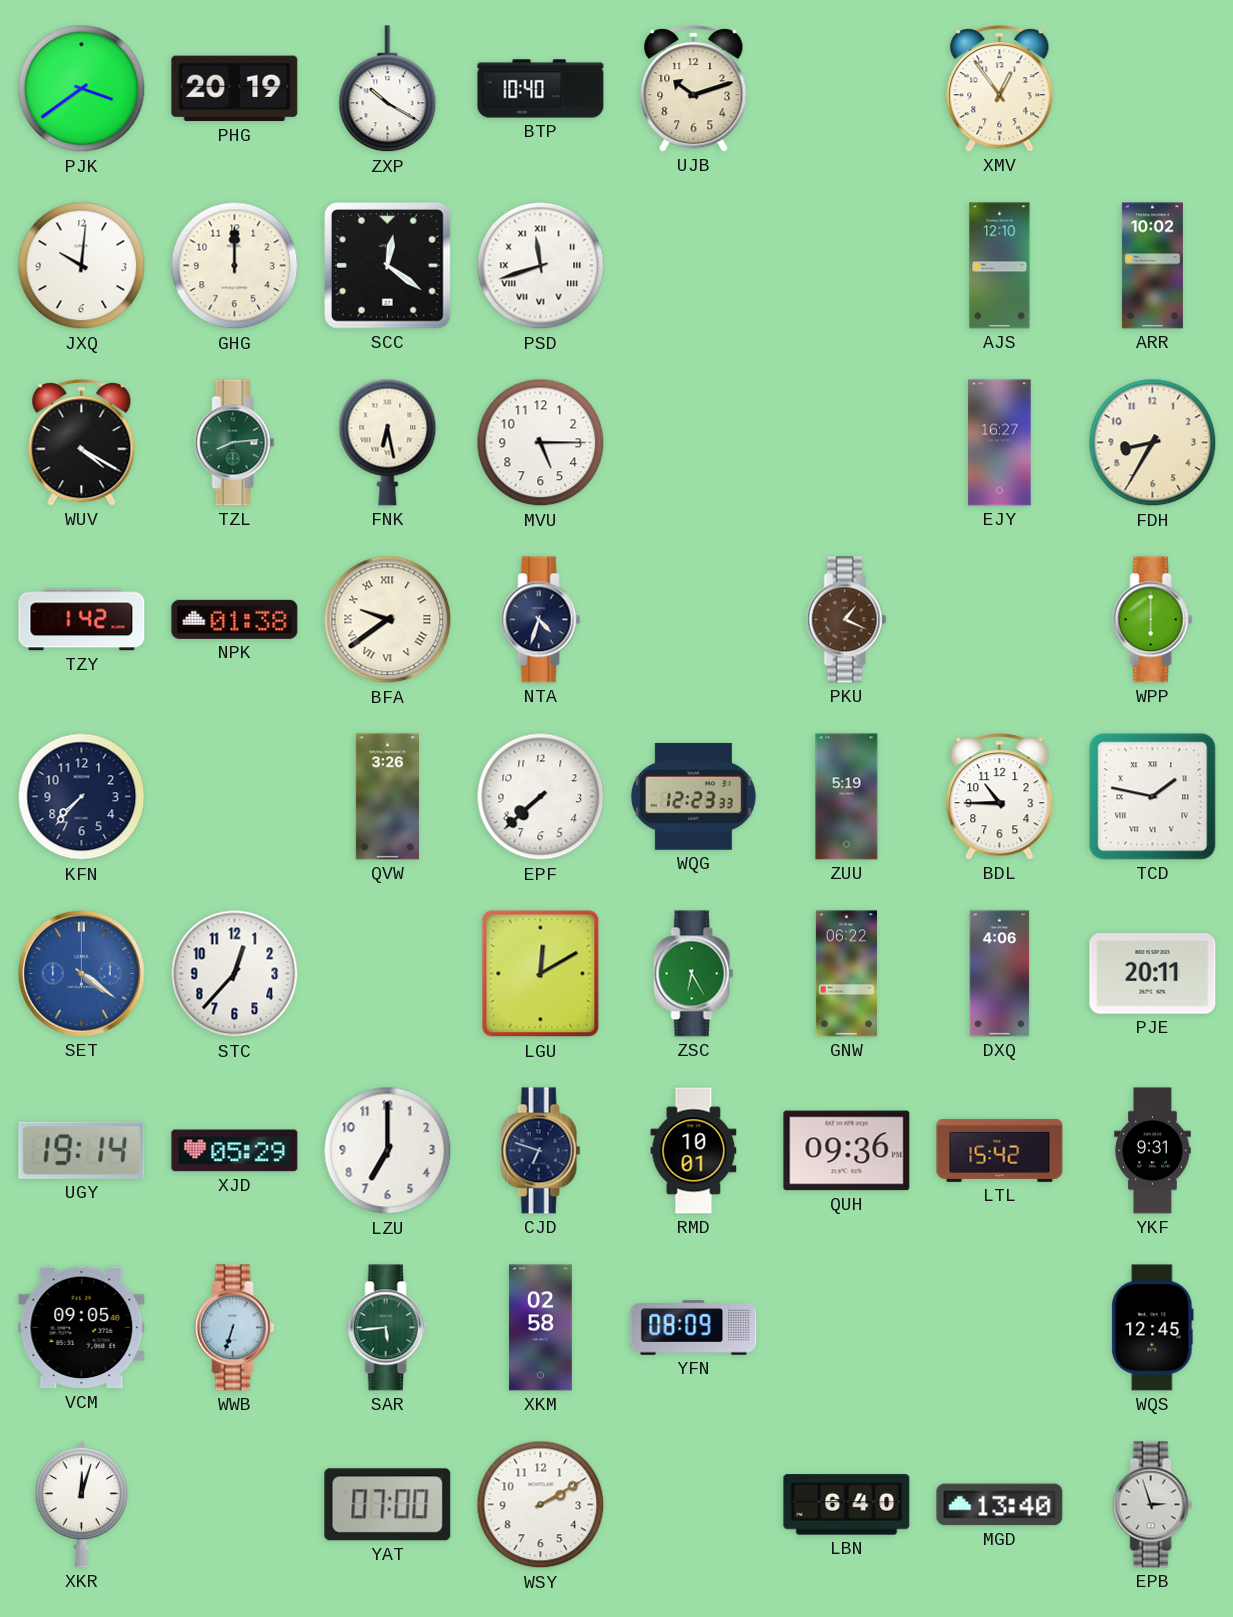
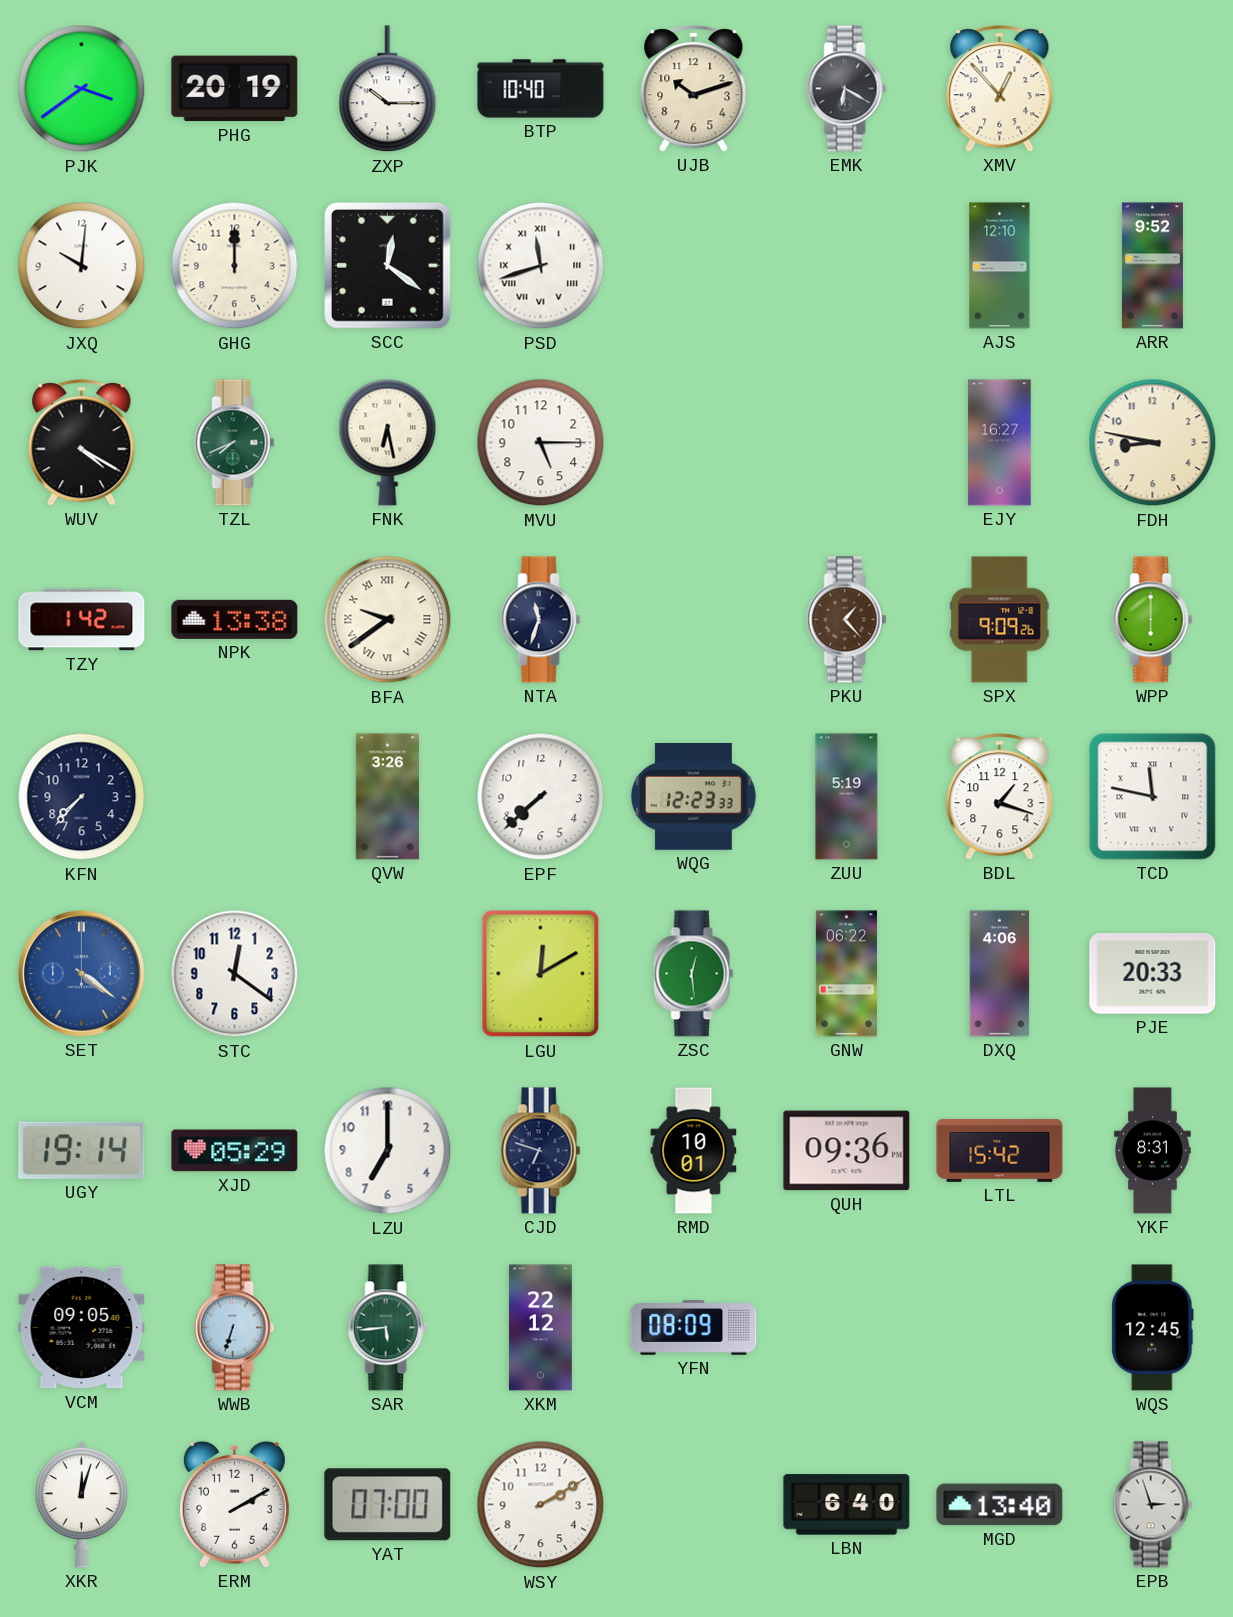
ZXP: 10:20 -> 10:15
EMK: none -> 6:20
XMV: 12:54 -> 12:53
ARR: 10:02 -> 9:52
TZL: 8:14 -> 7:41
FDH: 8:35 -> 8:47
NPK: 01:38 -> 13:38
NTA: 4:33 -> 11:33
PKU: 1:19 -> 1:23
SPX: none -> 9:09
BDL: 10:45 -> 1:18
TCD: 1:47 -> 11:47
STC: 12:37 -> 12:21
ZSC: 6:25 -> 12:29
PJE: 20:11 -> 20:33
YKF: 9:31 -> 8:31
XKM: 02:58 -> 22:12
ERM: none -> 2:10
